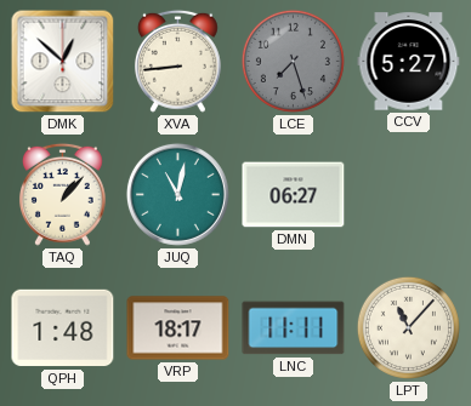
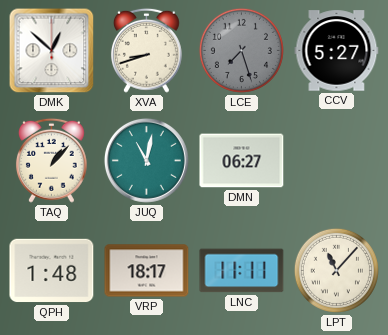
XVA: 8:44 -> 8:42
